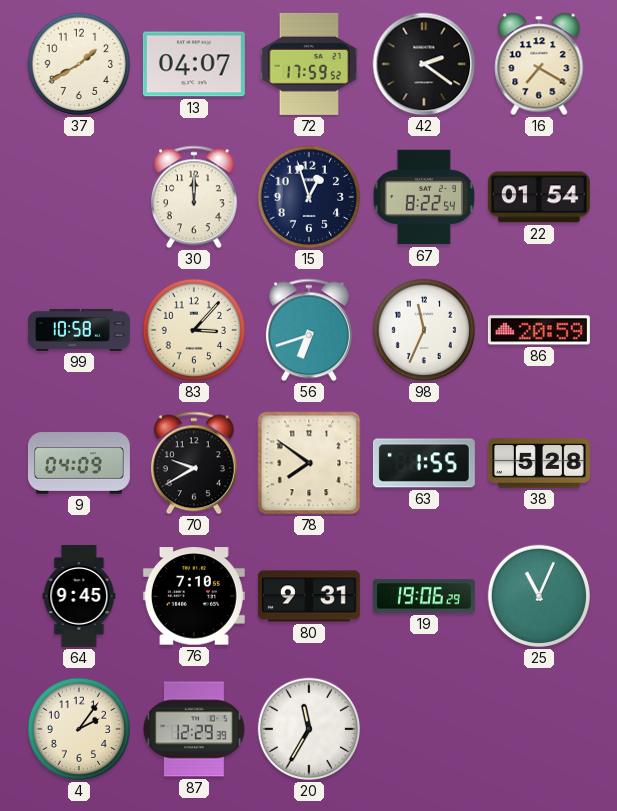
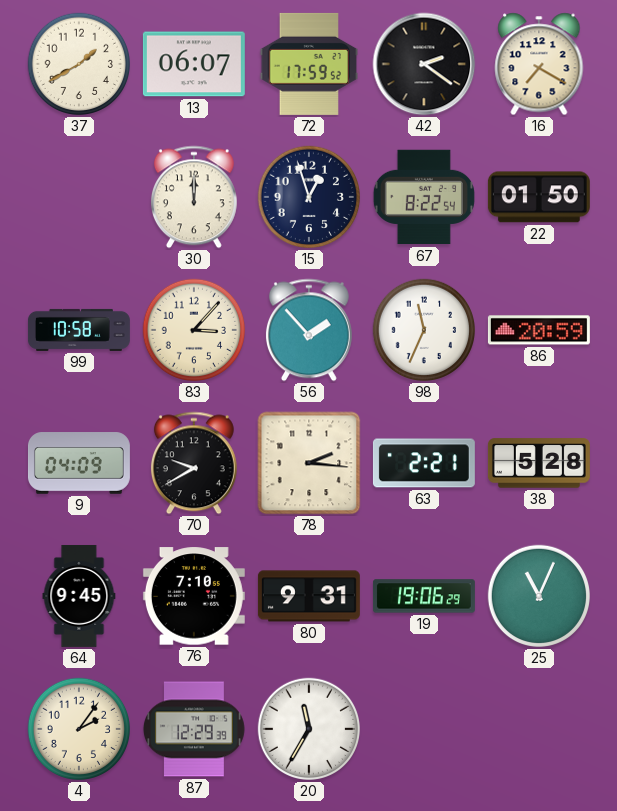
13: 04:07 -> 06:07
22: 01:54 -> 01:50
56: 6:42 -> 1:53
78: 7:51 -> 2:16
63: 1:55 -> 2:21
